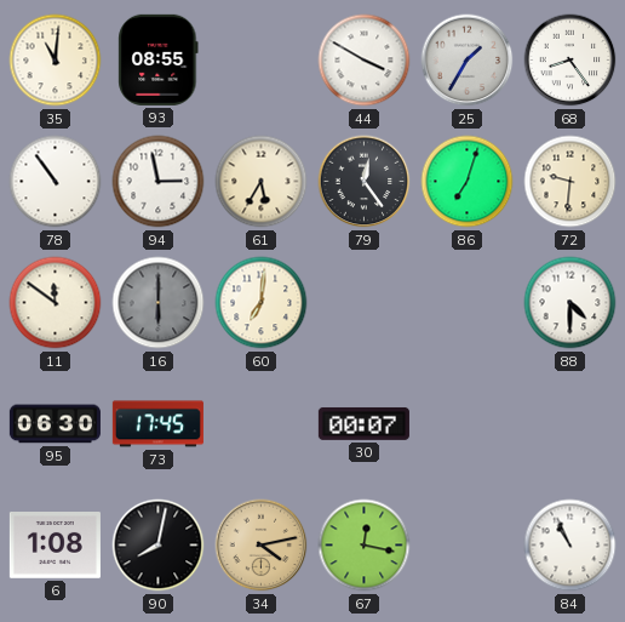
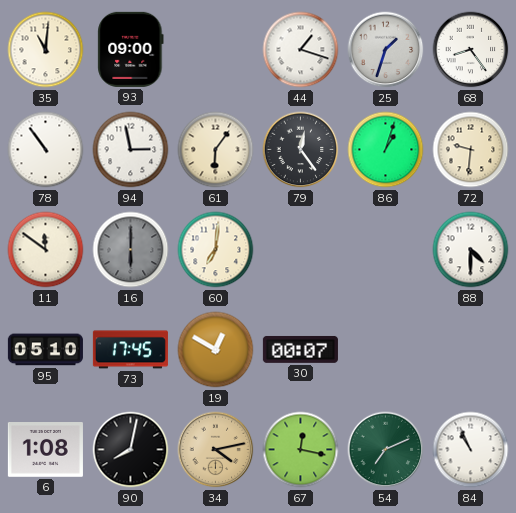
93: 08:55 -> 09:00
44: 3:50 -> 1:18
25: 1:35 -> 1:33
61: 5:35 -> 6:06
86: 7:03 -> 1:03
95: 06:30 -> 05:10
19: none -> 12:50
54: none -> 7:11
